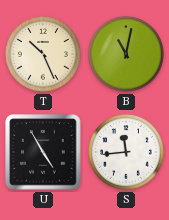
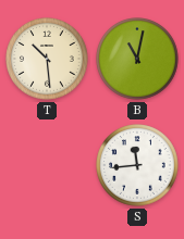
T: 10:26 -> 10:29
U: 4:55 -> none
